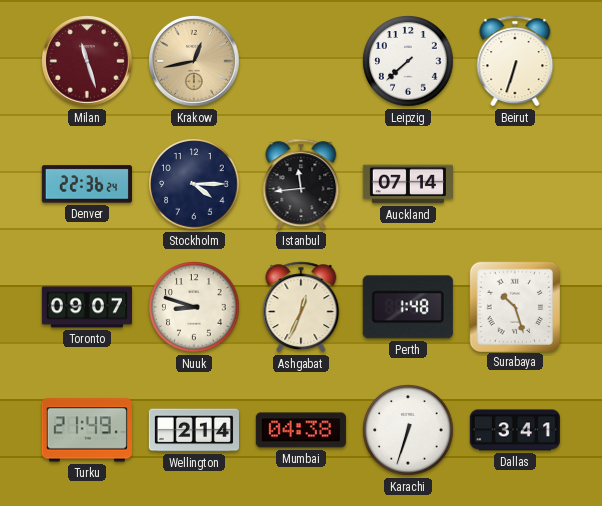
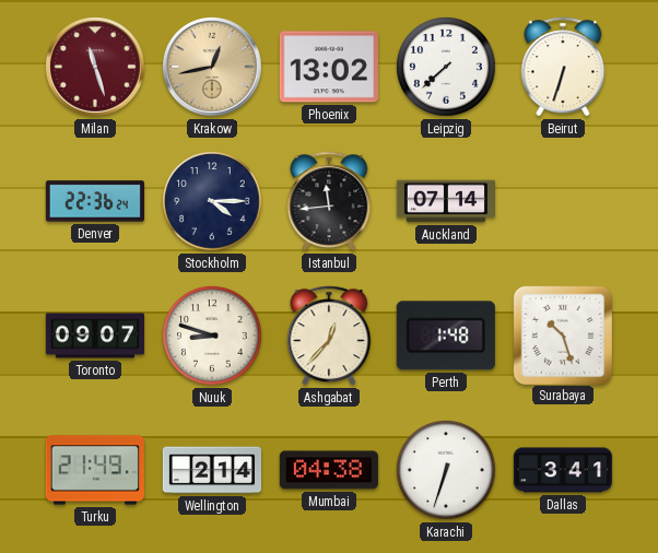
Phoenix: none -> 13:02
Ashgabat: 12:34 -> 12:37
